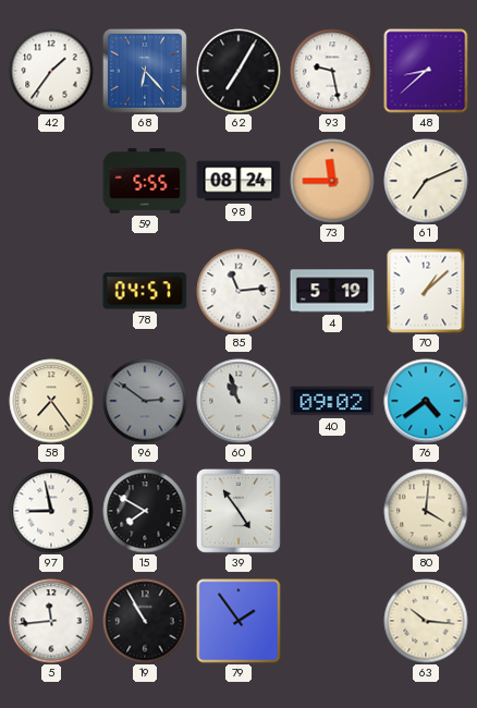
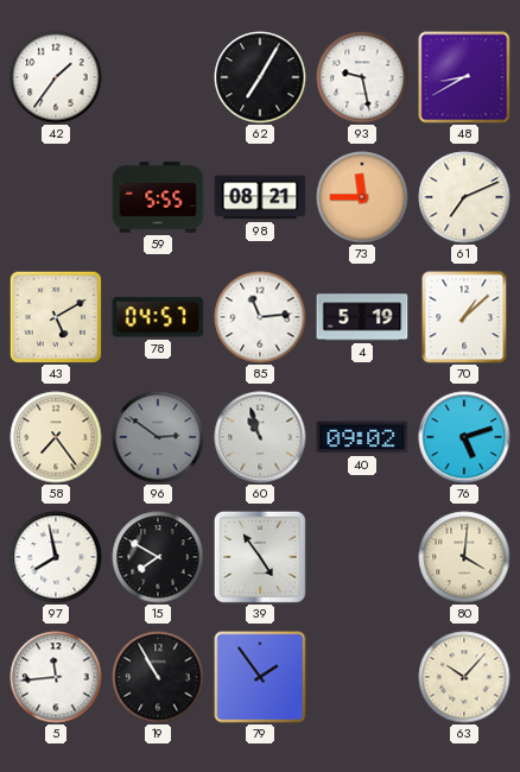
68: 6:23 -> none
48: 8:38 -> 8:40
98: 08:24 -> 08:21
43: none -> 5:10
76: 4:39 -> 5:12
97: 8:58 -> 7:58
63: 10:16 -> 10:07
